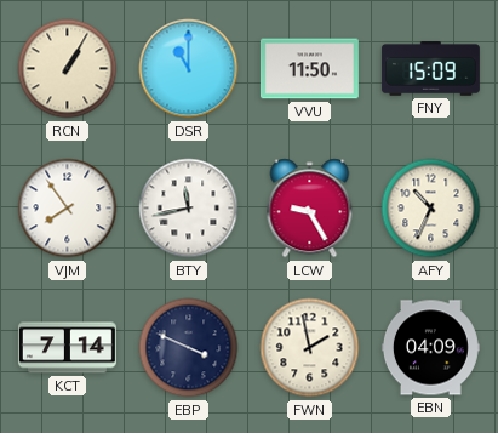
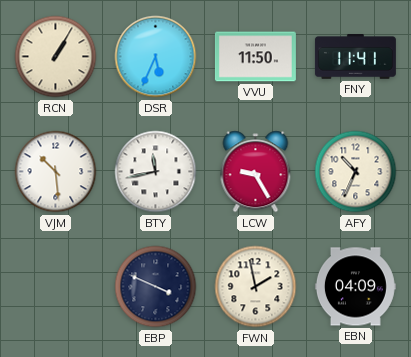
DSR: 11:00 -> 5:34
FNY: 15:09 -> 11:41
VJM: 7:54 -> 10:29
KCT: 7:14 -> none
